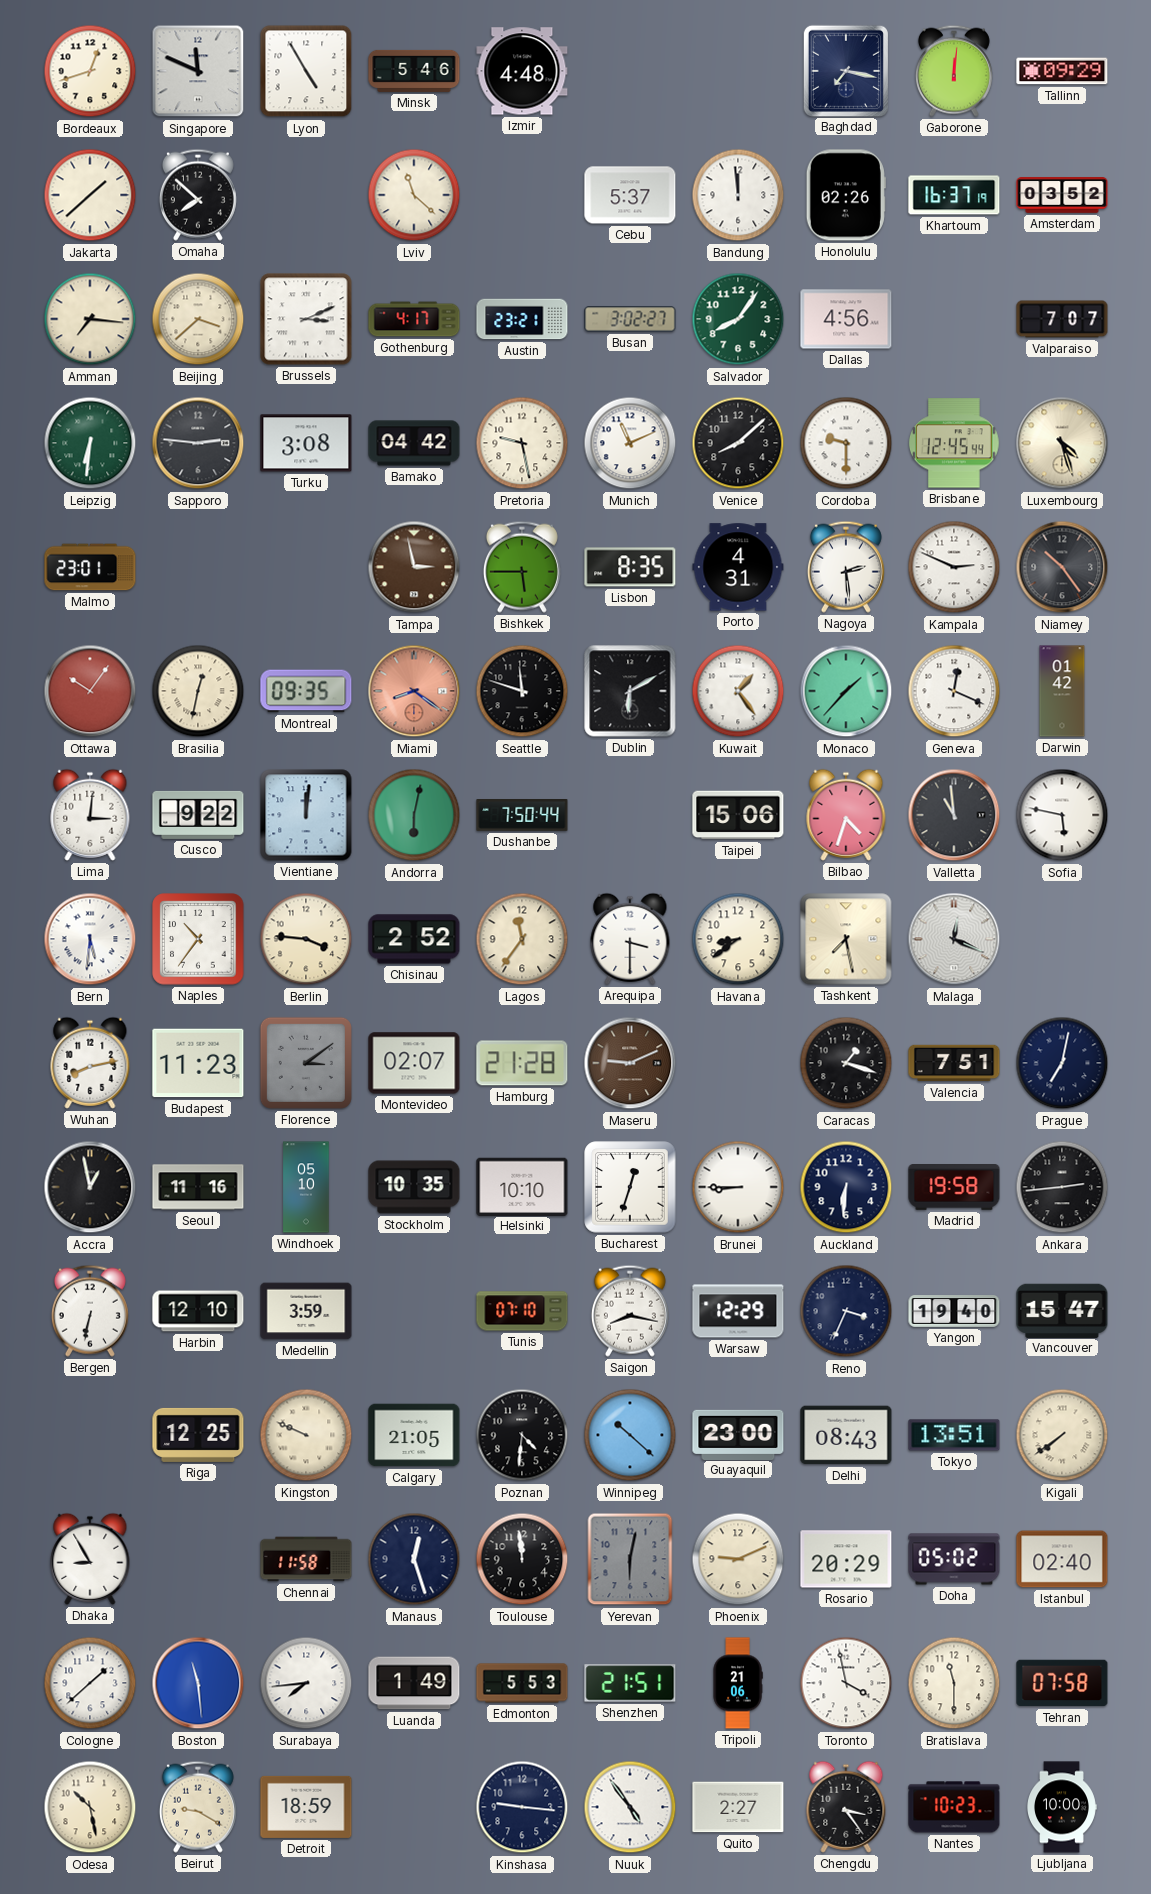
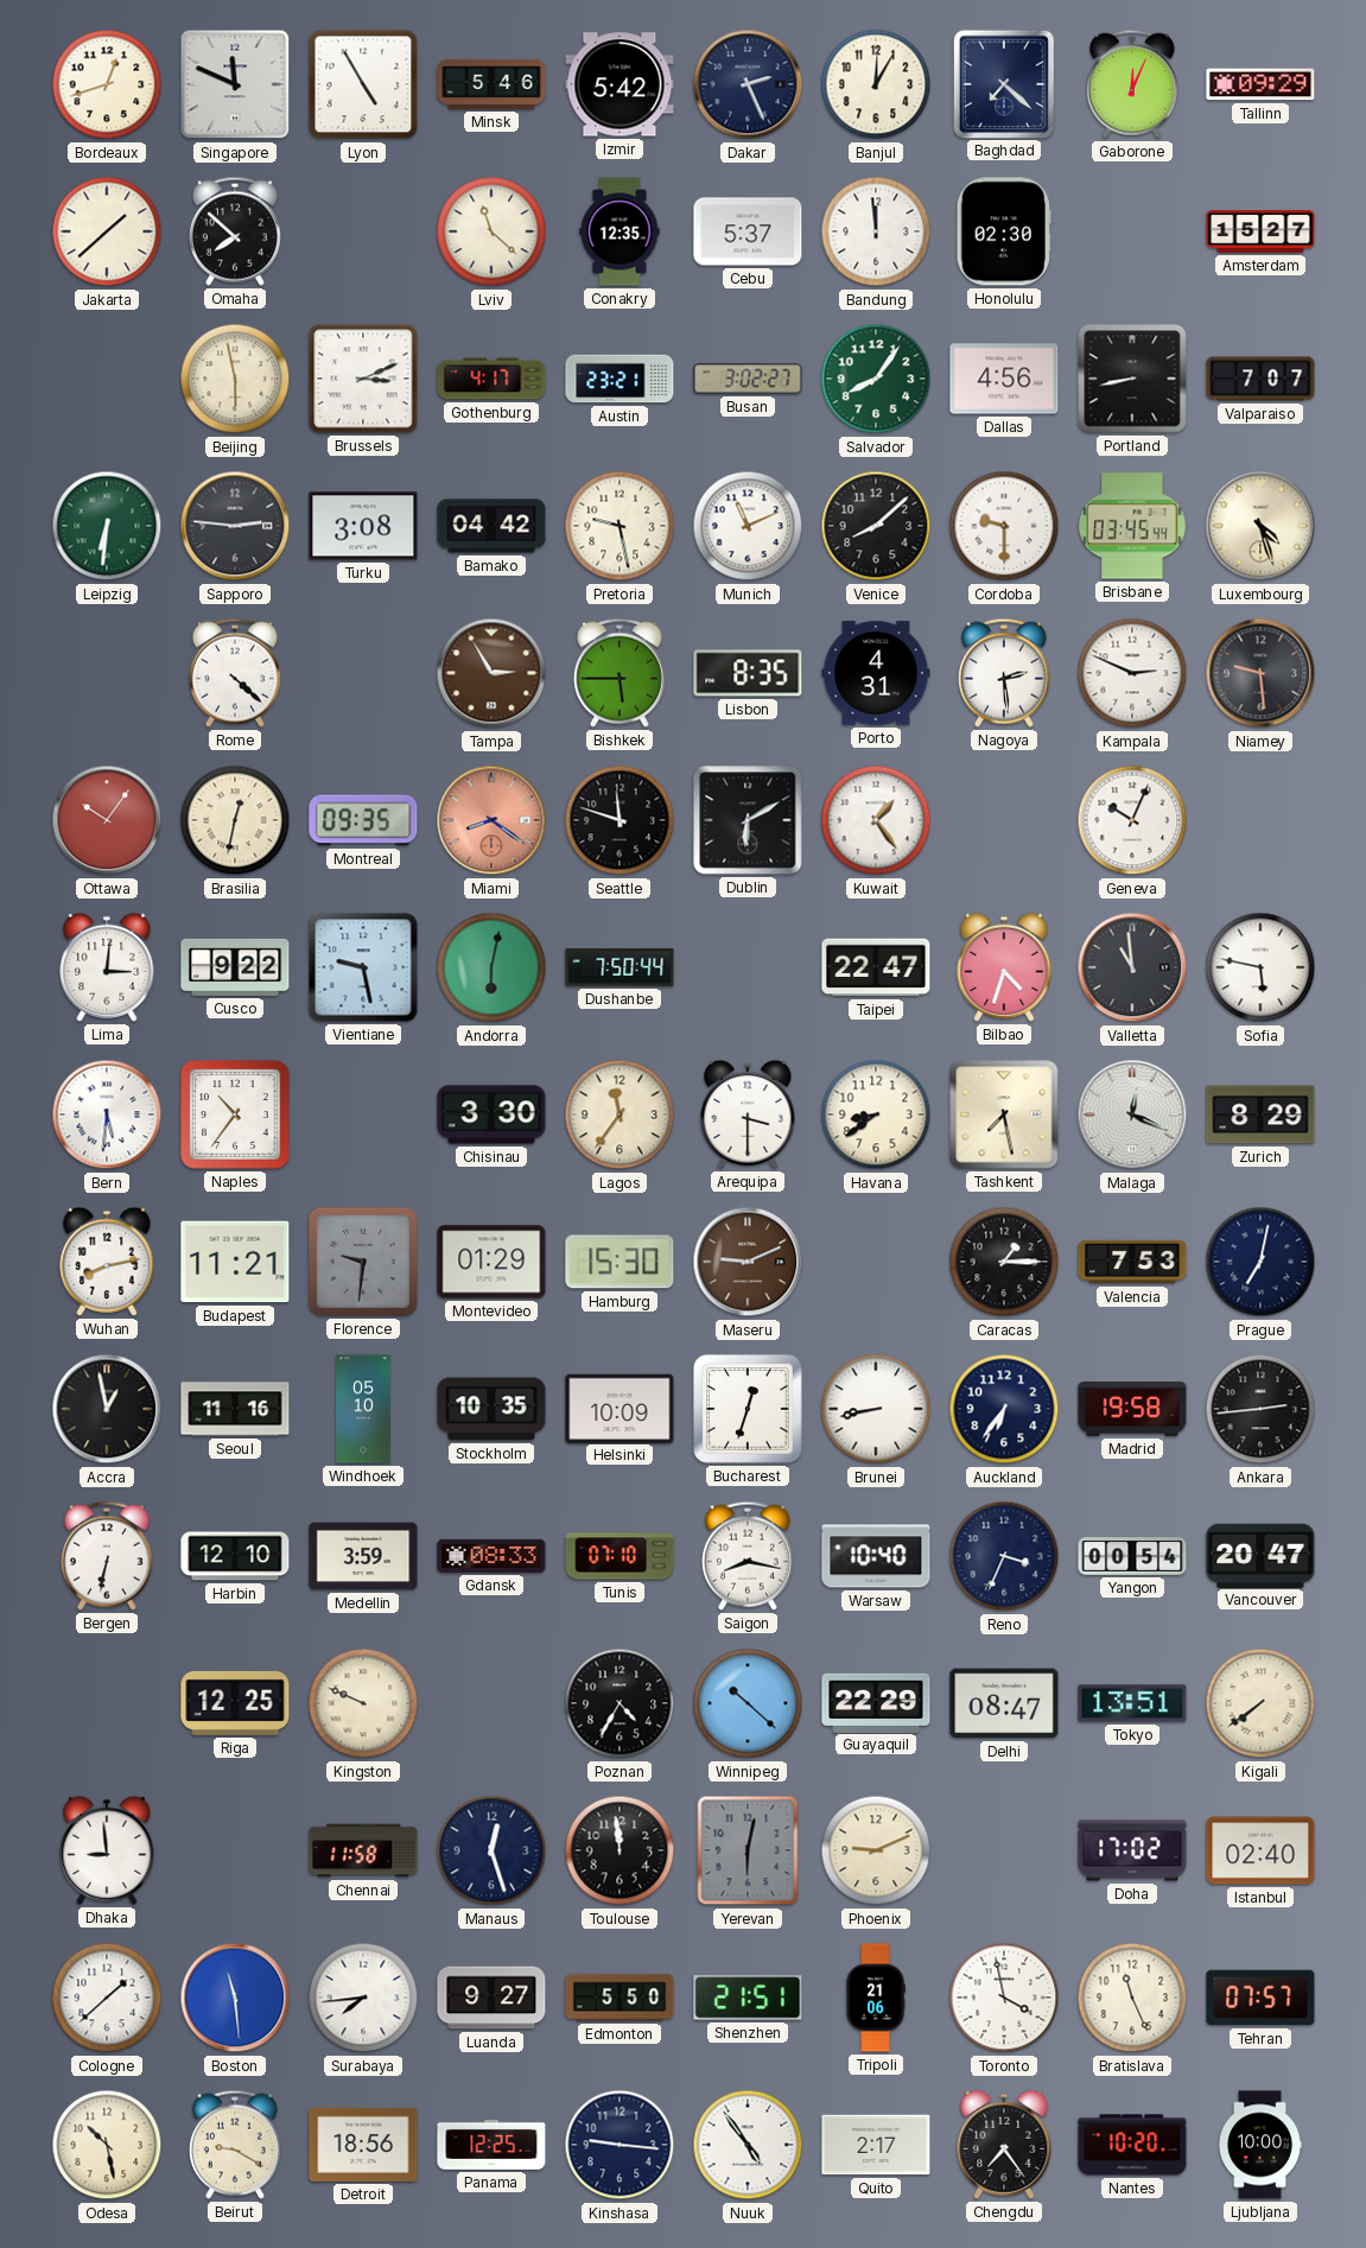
Izmir: 4:48 -> 5:42
Dakar: none -> 2:26
Banjul: none -> 12:05
Baghdad: 7:17 -> 7:22
Gaborone: 12:01 -> 12:04
Conakry: none -> 12:35
Honolulu: 02:26 -> 02:30
Khartoum: 16:37 -> none
Amsterdam: 03:52 -> 15:27
Amman: 7:16 -> none
Beijing: 3:38 -> 5:58
Portland: none -> 8:43
Brisbane: 12:45 -> 03:45
Malmo: 23:01 -> none
Rome: none -> 4:22
Tampa: 2:58 -> 2:55
Niamey: 10:24 -> 9:29
Monaco: 1:37 -> none
Geneva: 12:19 -> 10:04
Darwin: 01:42 -> none
Vientiane: 12:01 -> 9:28
Taipei: 15:06 -> 22:47
Berlin: 3:46 -> none
Chisinau: 2:52 -> 3:30
Zurich: none -> 8:29
Budapest: 11:23 -> 11:21
Florence: 3:09 -> 9:31
Montevideo: 02:07 -> 01:29
Hamburg: 21:28 -> 15:30
Caracas: 1:18 -> 1:15
Valencia: 7:51 -> 7:53
Helsinki: 10:10 -> 10:09
Brunei: 8:45 -> 8:43
Auckland: 6:31 -> 6:36
Gdansk: none -> 08:33
Warsaw: 12:29 -> 10:40
Yangon: 19:40 -> 00:54
Vancouver: 15:47 -> 20:47
Calgary: 21:05 -> none
Poznan: 4:31 -> 4:35
Guayaquil: 23:00 -> 22:29
Delhi: 08:43 -> 08:47
Dhaka: 8:55 -> 8:59
Rosario: 20:29 -> none
Doha: 05:02 -> 17:02
Luanda: 1:49 -> 9:27
Edmonton: 5:53 -> 5:50
Bratislava: 11:30 -> 11:26
Tehran: 07:58 -> 07:57
Detroit: 18:59 -> 18:56
Panama: none -> 12:25
Quito: 2:27 -> 2:17
Chengdu: 3:24 -> 7:24
Nantes: 10:23 -> 10:20
